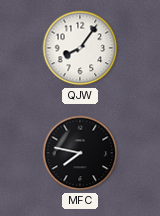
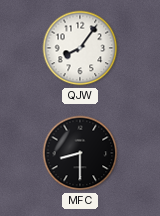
MFC: 7:47 -> 8:30
